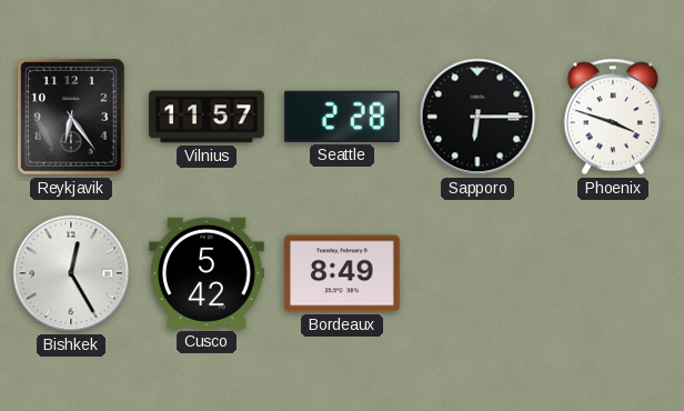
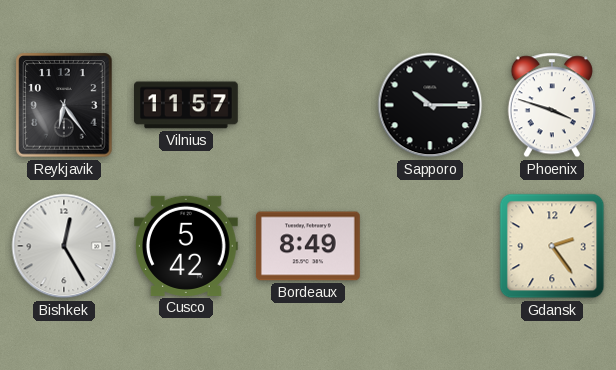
Seattle: 2:28 -> none
Sapporo: 6:15 -> 10:15
Gdansk: none -> 2:24
